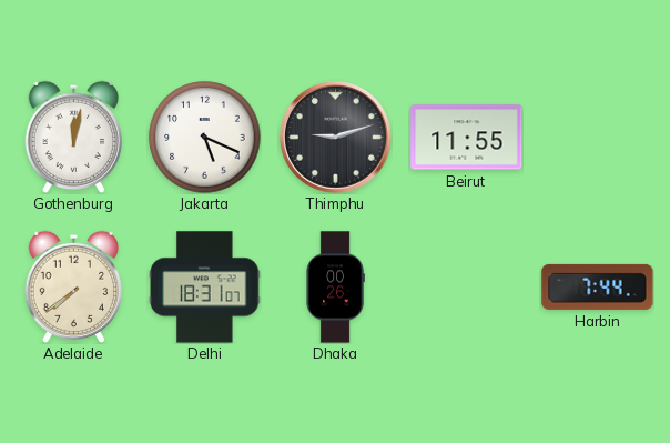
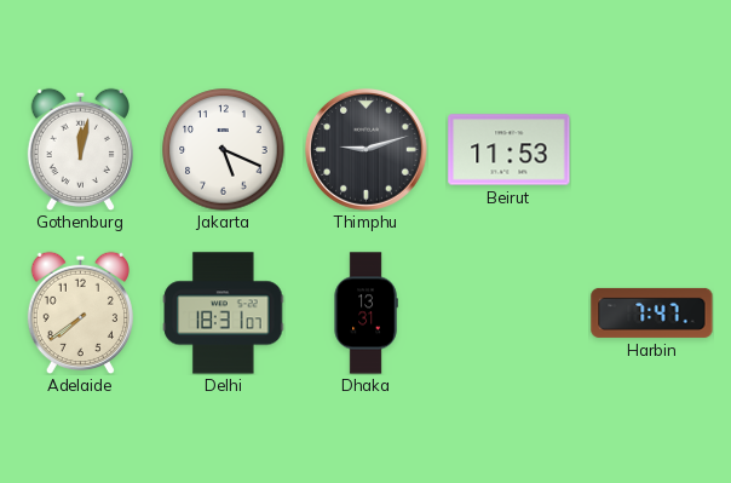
Beirut: 11:55 -> 11:53
Dhaka: 00:26 -> 13:31
Harbin: 7:44 -> 7:47
